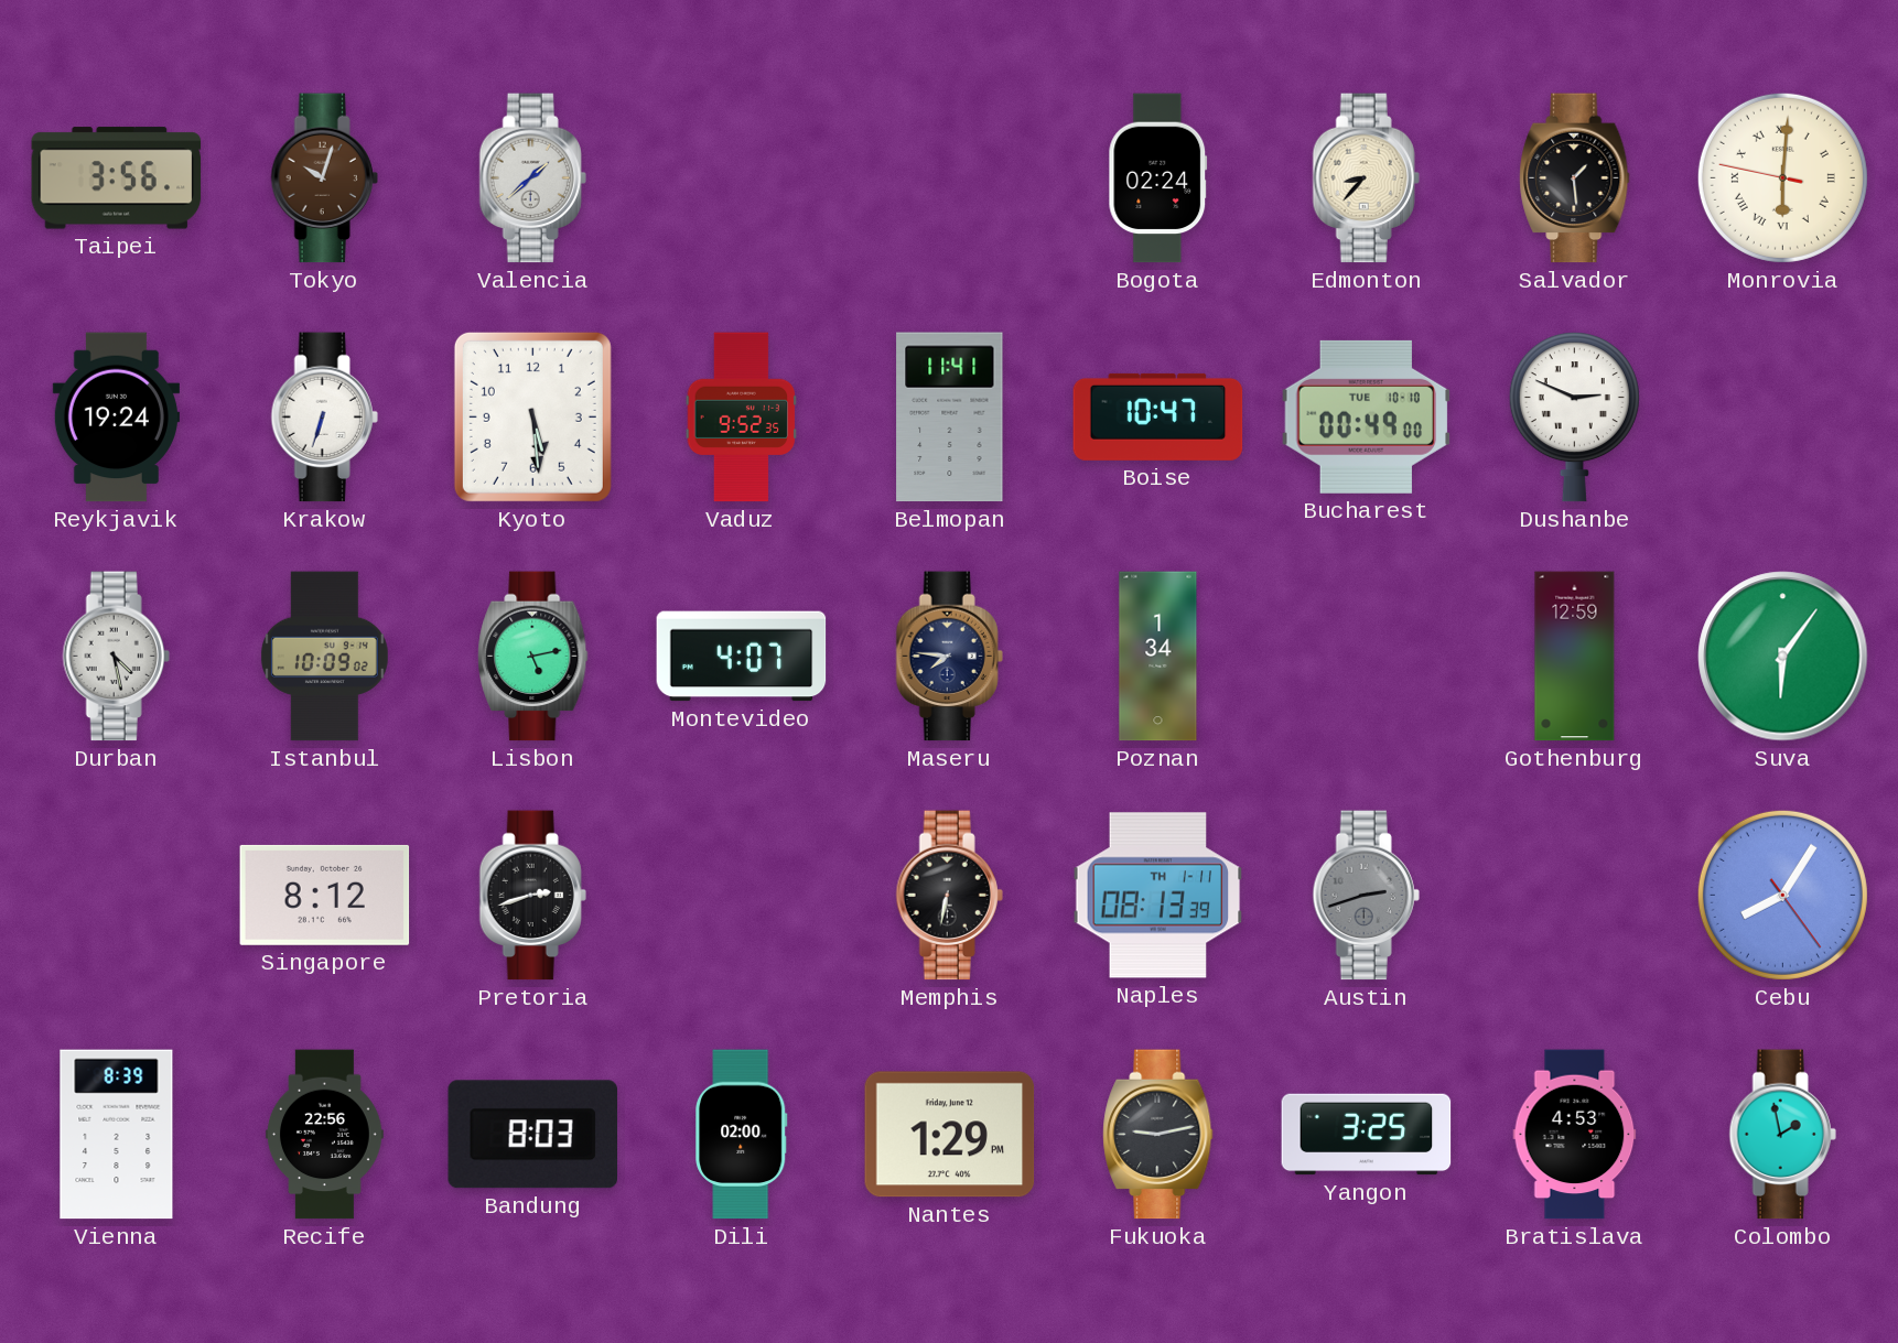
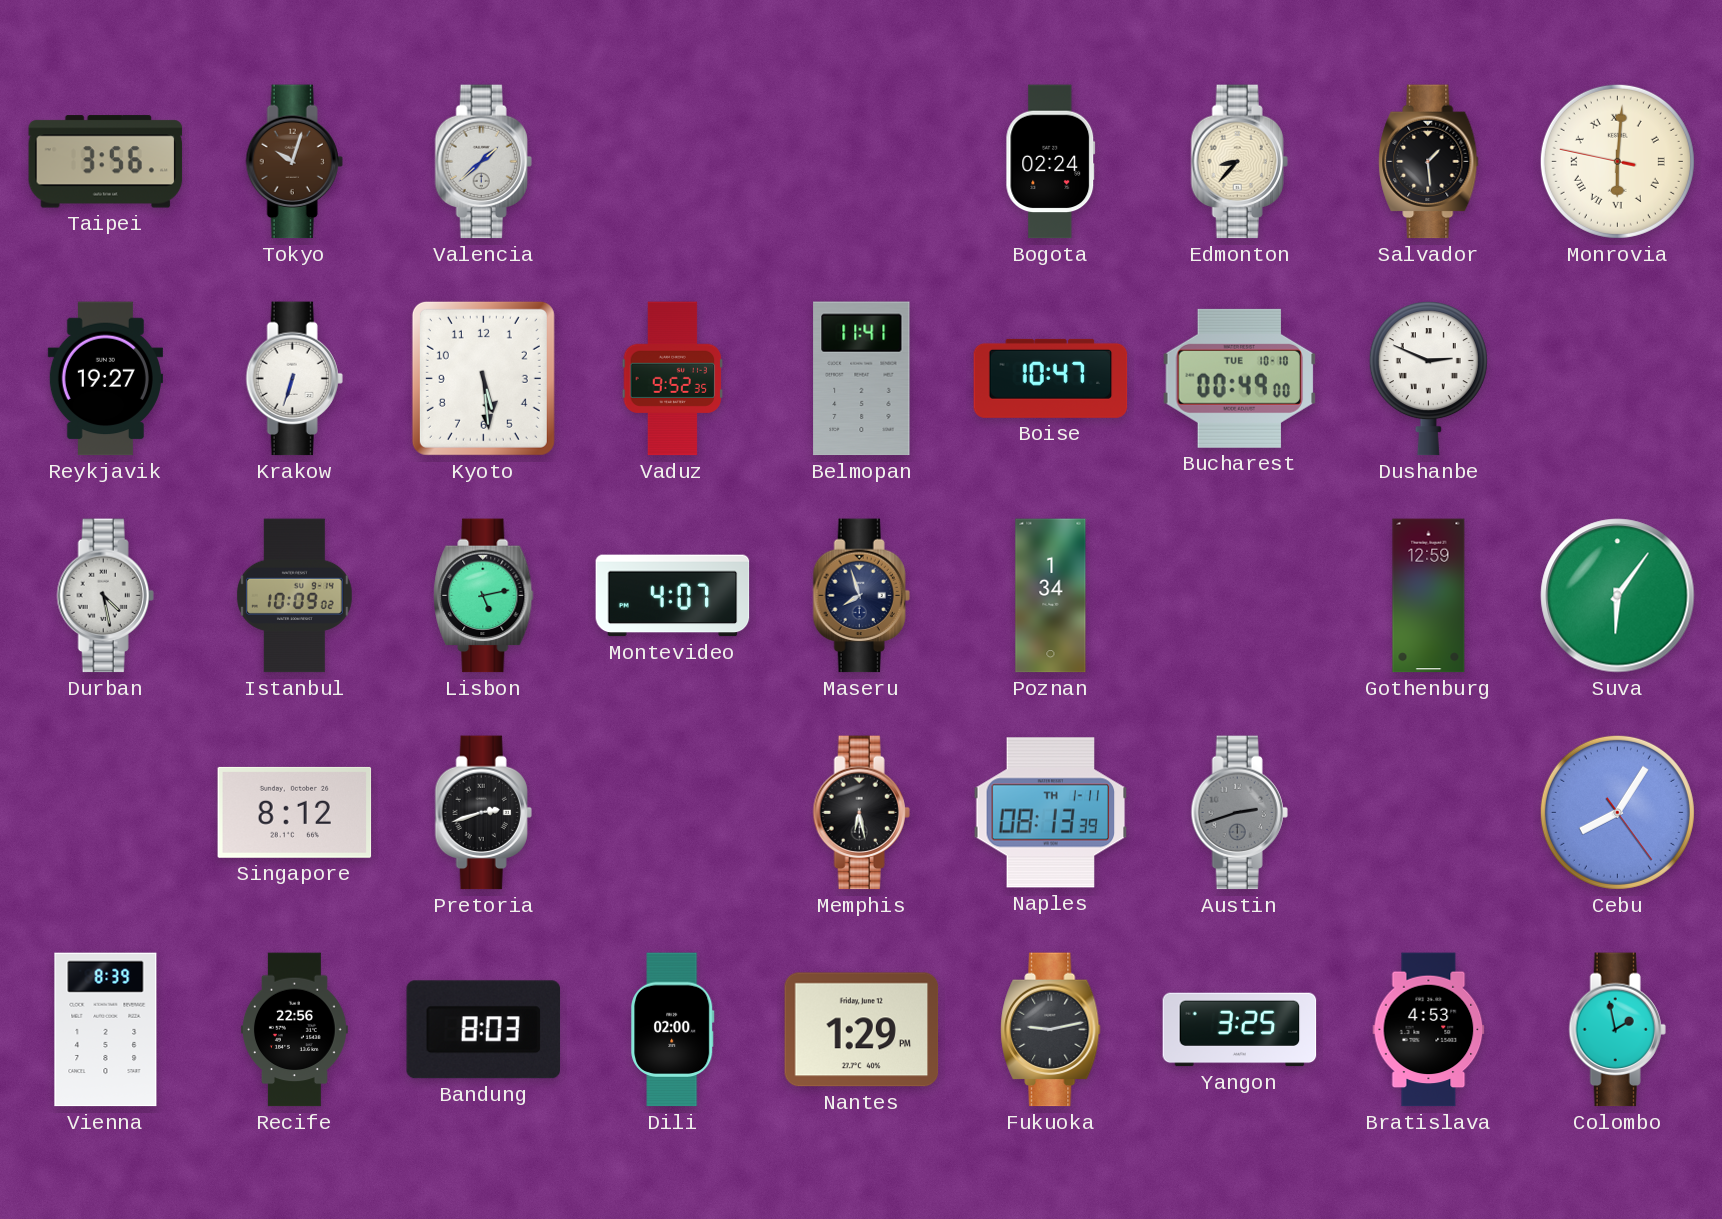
Reykjavik: 19:24 -> 19:27
Maseru: 7:46 -> 7:57
Memphis: 6:32 -> 6:28
